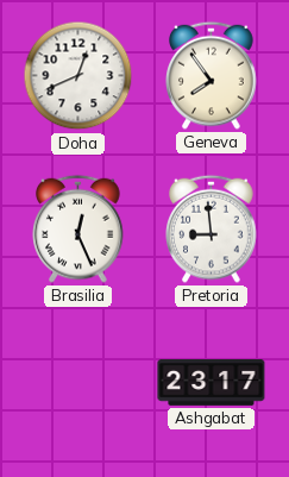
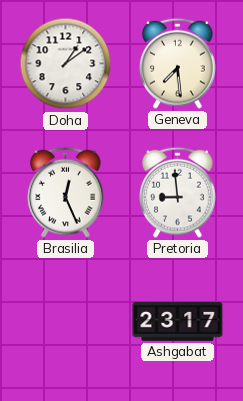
Doha: 12:41 -> 1:09
Geneva: 7:54 -> 7:29
